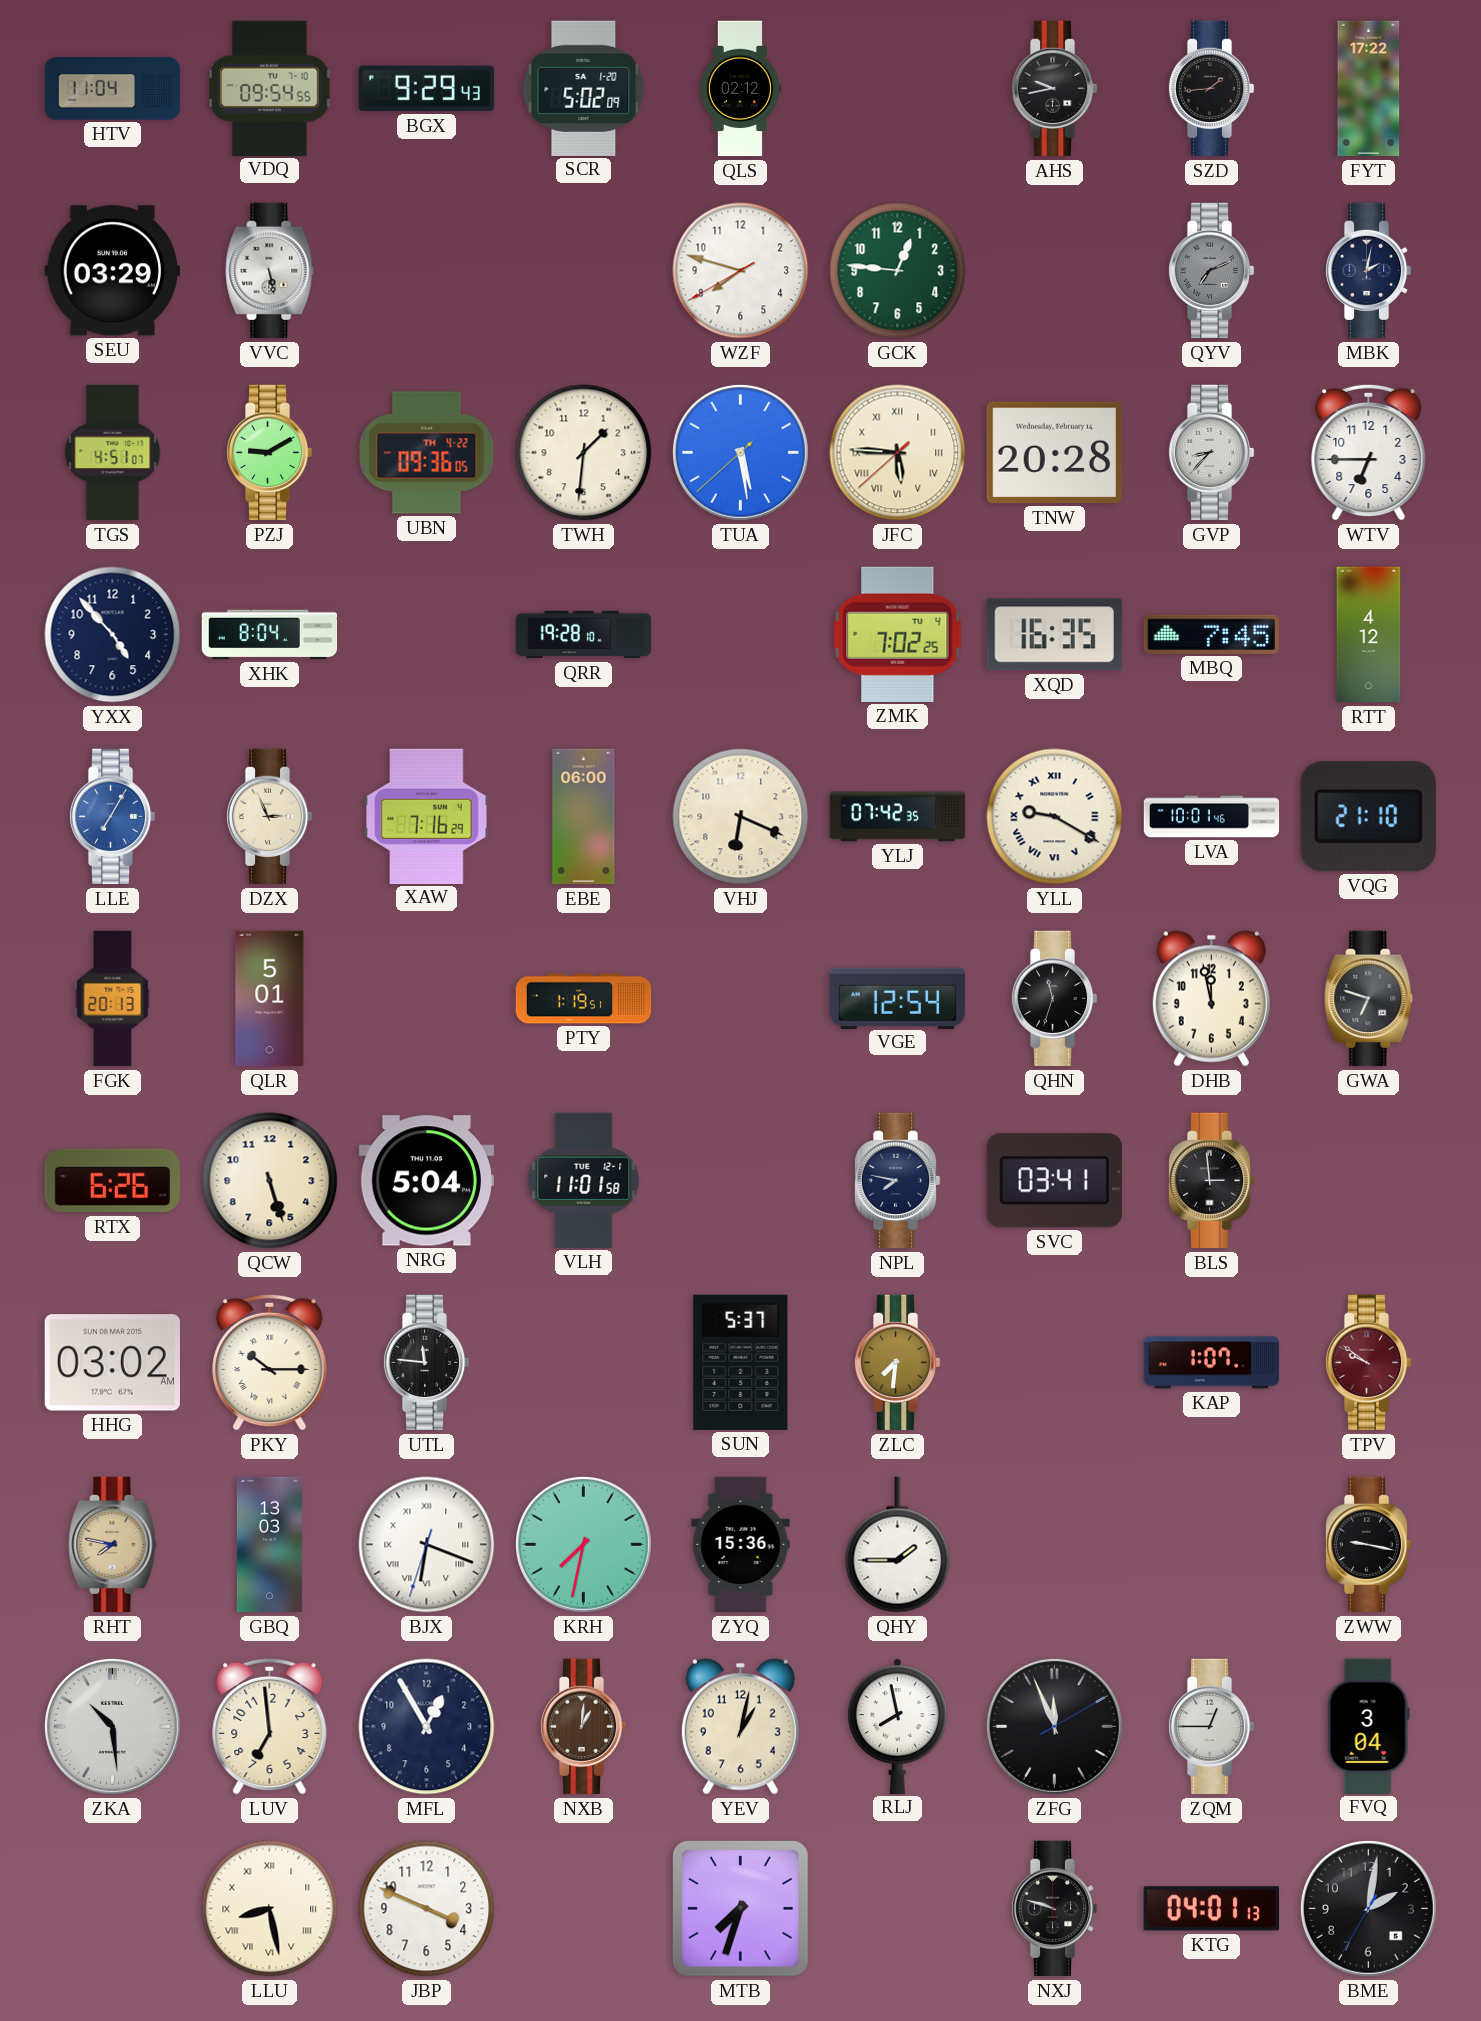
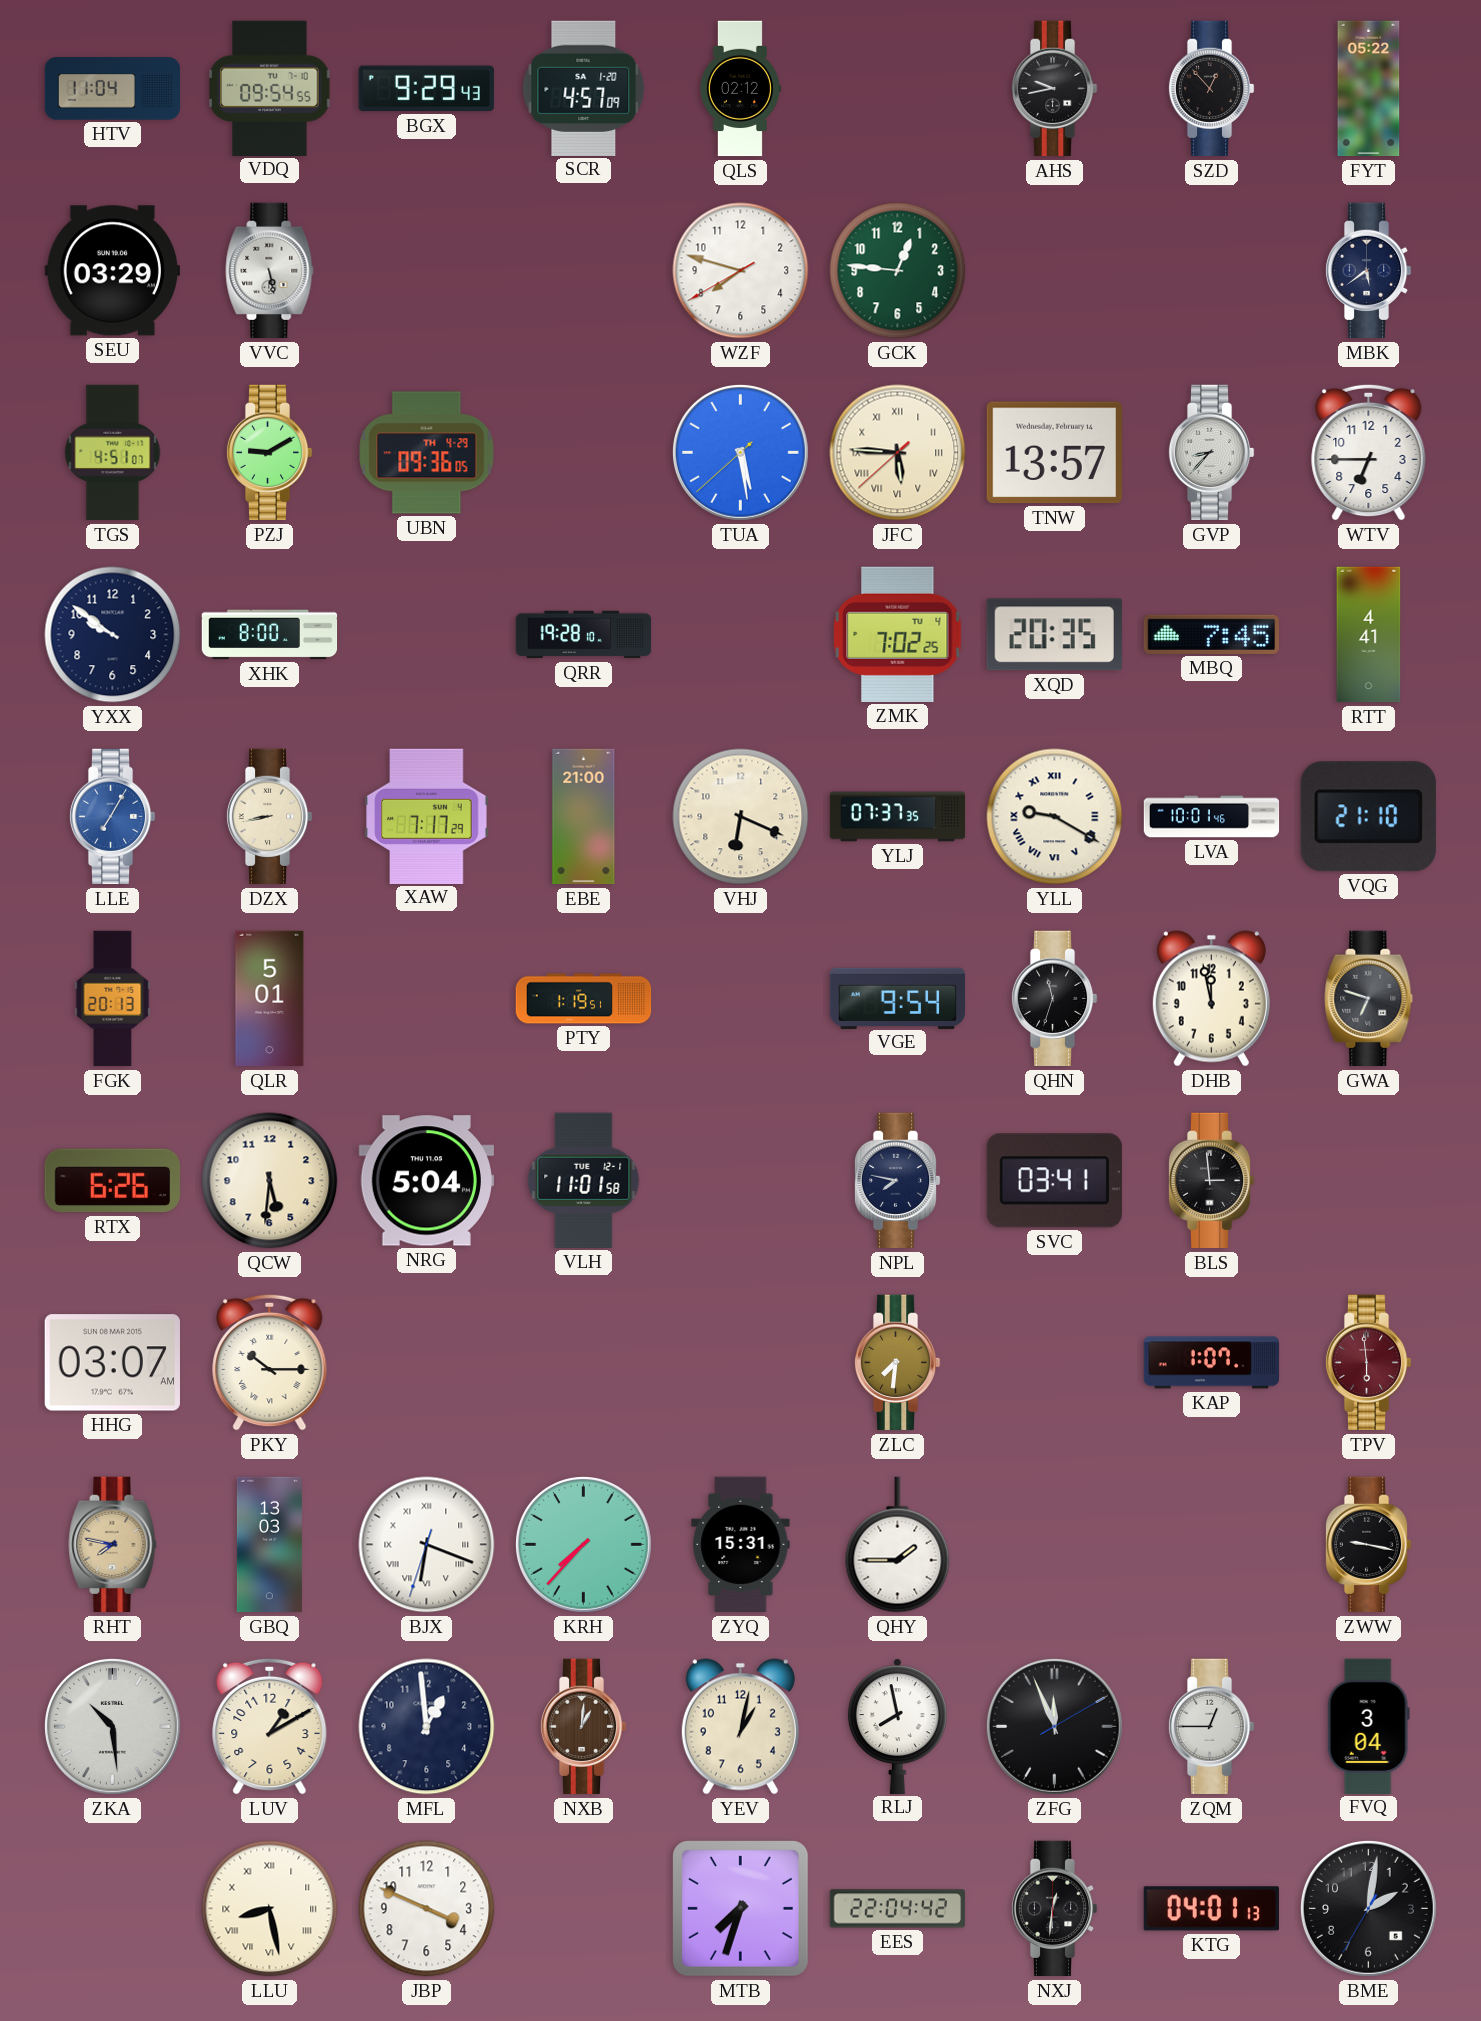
SCR: 5:02 -> 4:57
SZD: 1:44 -> 12:53
FYT: 17:22 -> 05:22
QYV: 7:11 -> none
MBK: 2:02 -> 5:39
UBN date: TH 4-22 -> TH 4-29
TWH: 1:31 -> none
TNW: 20:28 -> 13:57
YXX: 4:53 -> 9:51
XHK: 8:04 -> 8:00
XQD: 16:35 -> 20:35
RTT: 4:12 -> 4:41
DZX: 2:56 -> 8:43
XAW: 7:16 -> 7:17
EBE: 06:00 -> 21:00
YLJ: 07:42 -> 07:37
VGE: 12:54 -> 9:54
QCW: 5:27 -> 5:31
HHG: 03:02 -> 03:07
UTL: 11:46 -> none
SUN: 5:37 -> none
TPV: 9:51 -> 5:59
KRH: 7:32 -> 7:37
ZYQ: 15:36 -> 15:31
LUV: 6:59 -> 1:10
MFL: 12:55 -> 12:59
EES: none -> 22:04
NXJ: 9:48 -> 12:31
